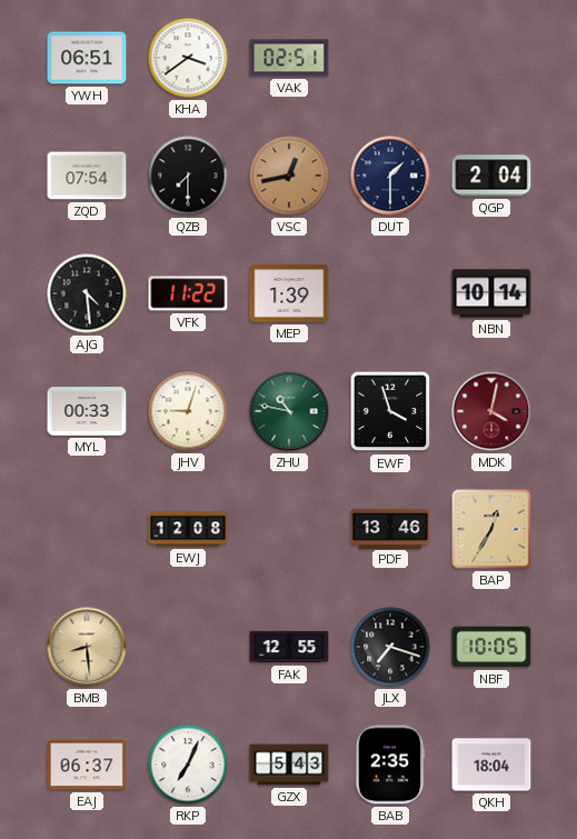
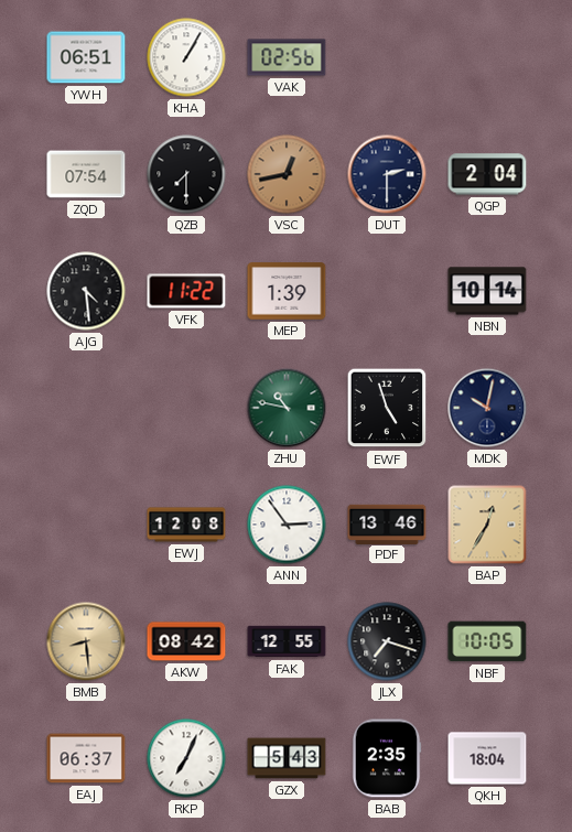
KHA: 3:39 -> 1:05
VAK: 02:51 -> 02:56
DUT: 1:30 -> 2:30
MYL: 00:33 -> none
JHV: 9:03 -> none
EWF: 3:57 -> 4:57
MDK: 4:02 -> 10:02
MDK dial: burgundy -> navy
ANN: none -> 2:54
AKW: none -> 08:42
